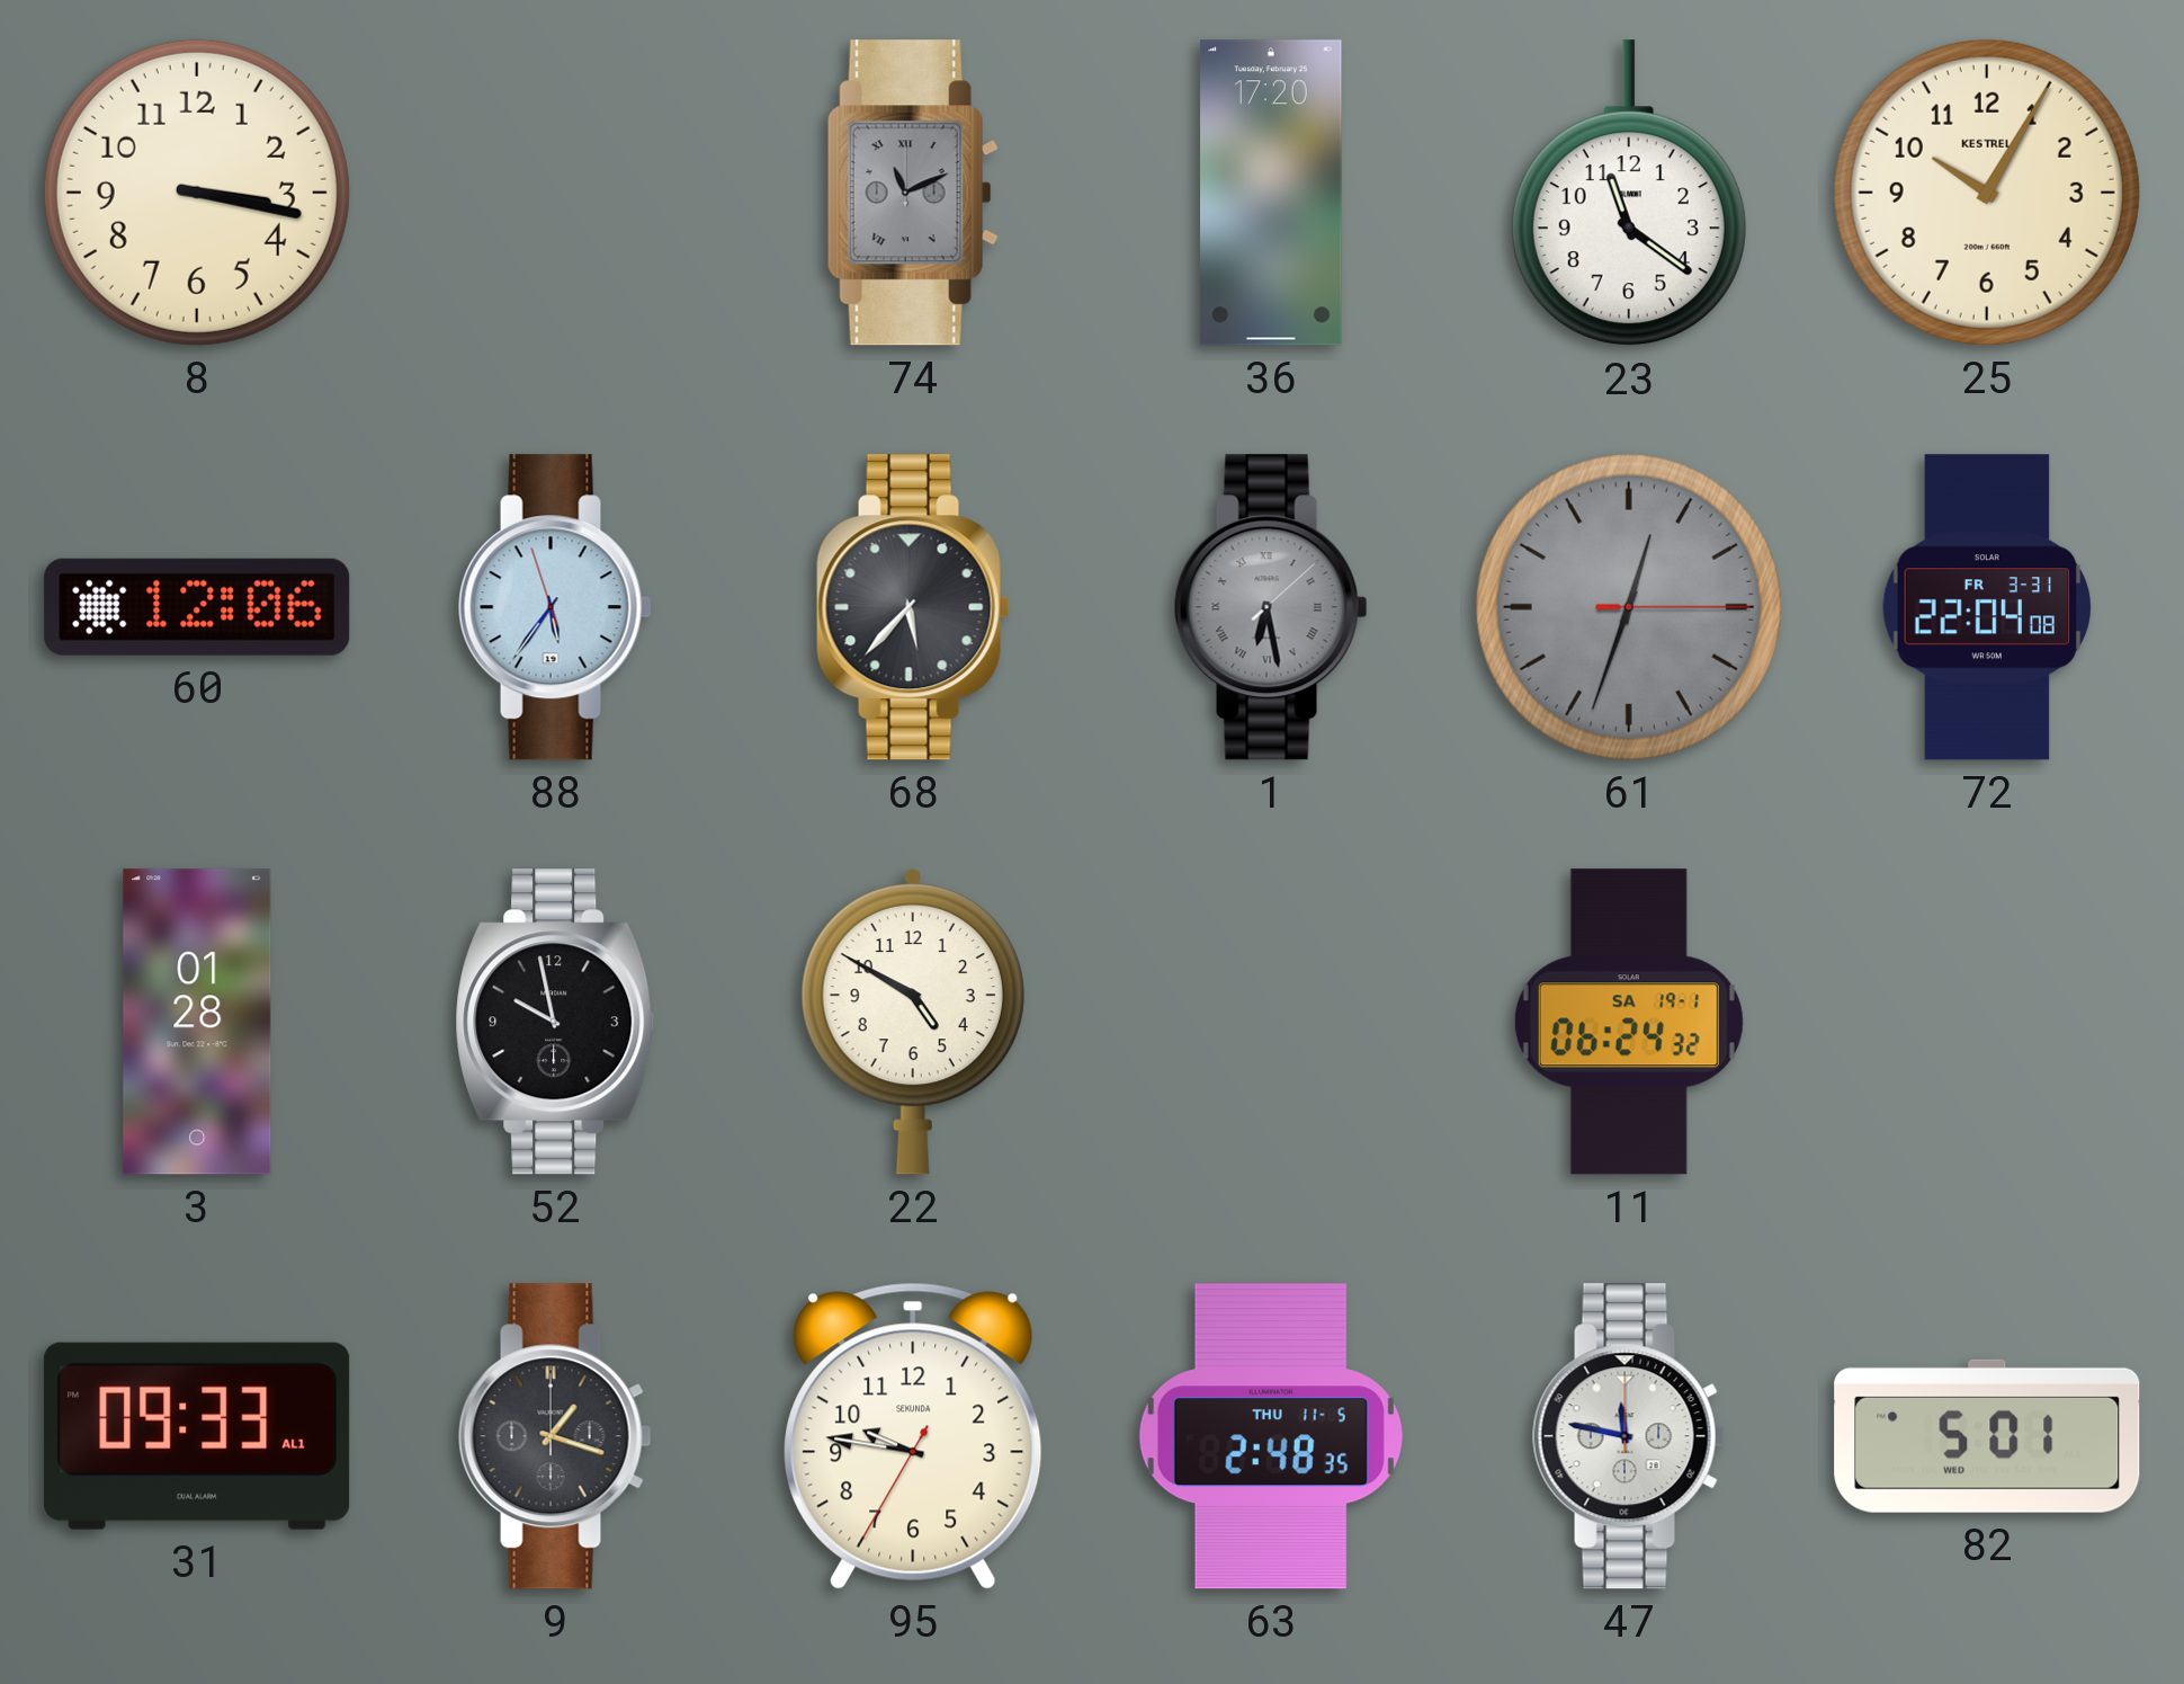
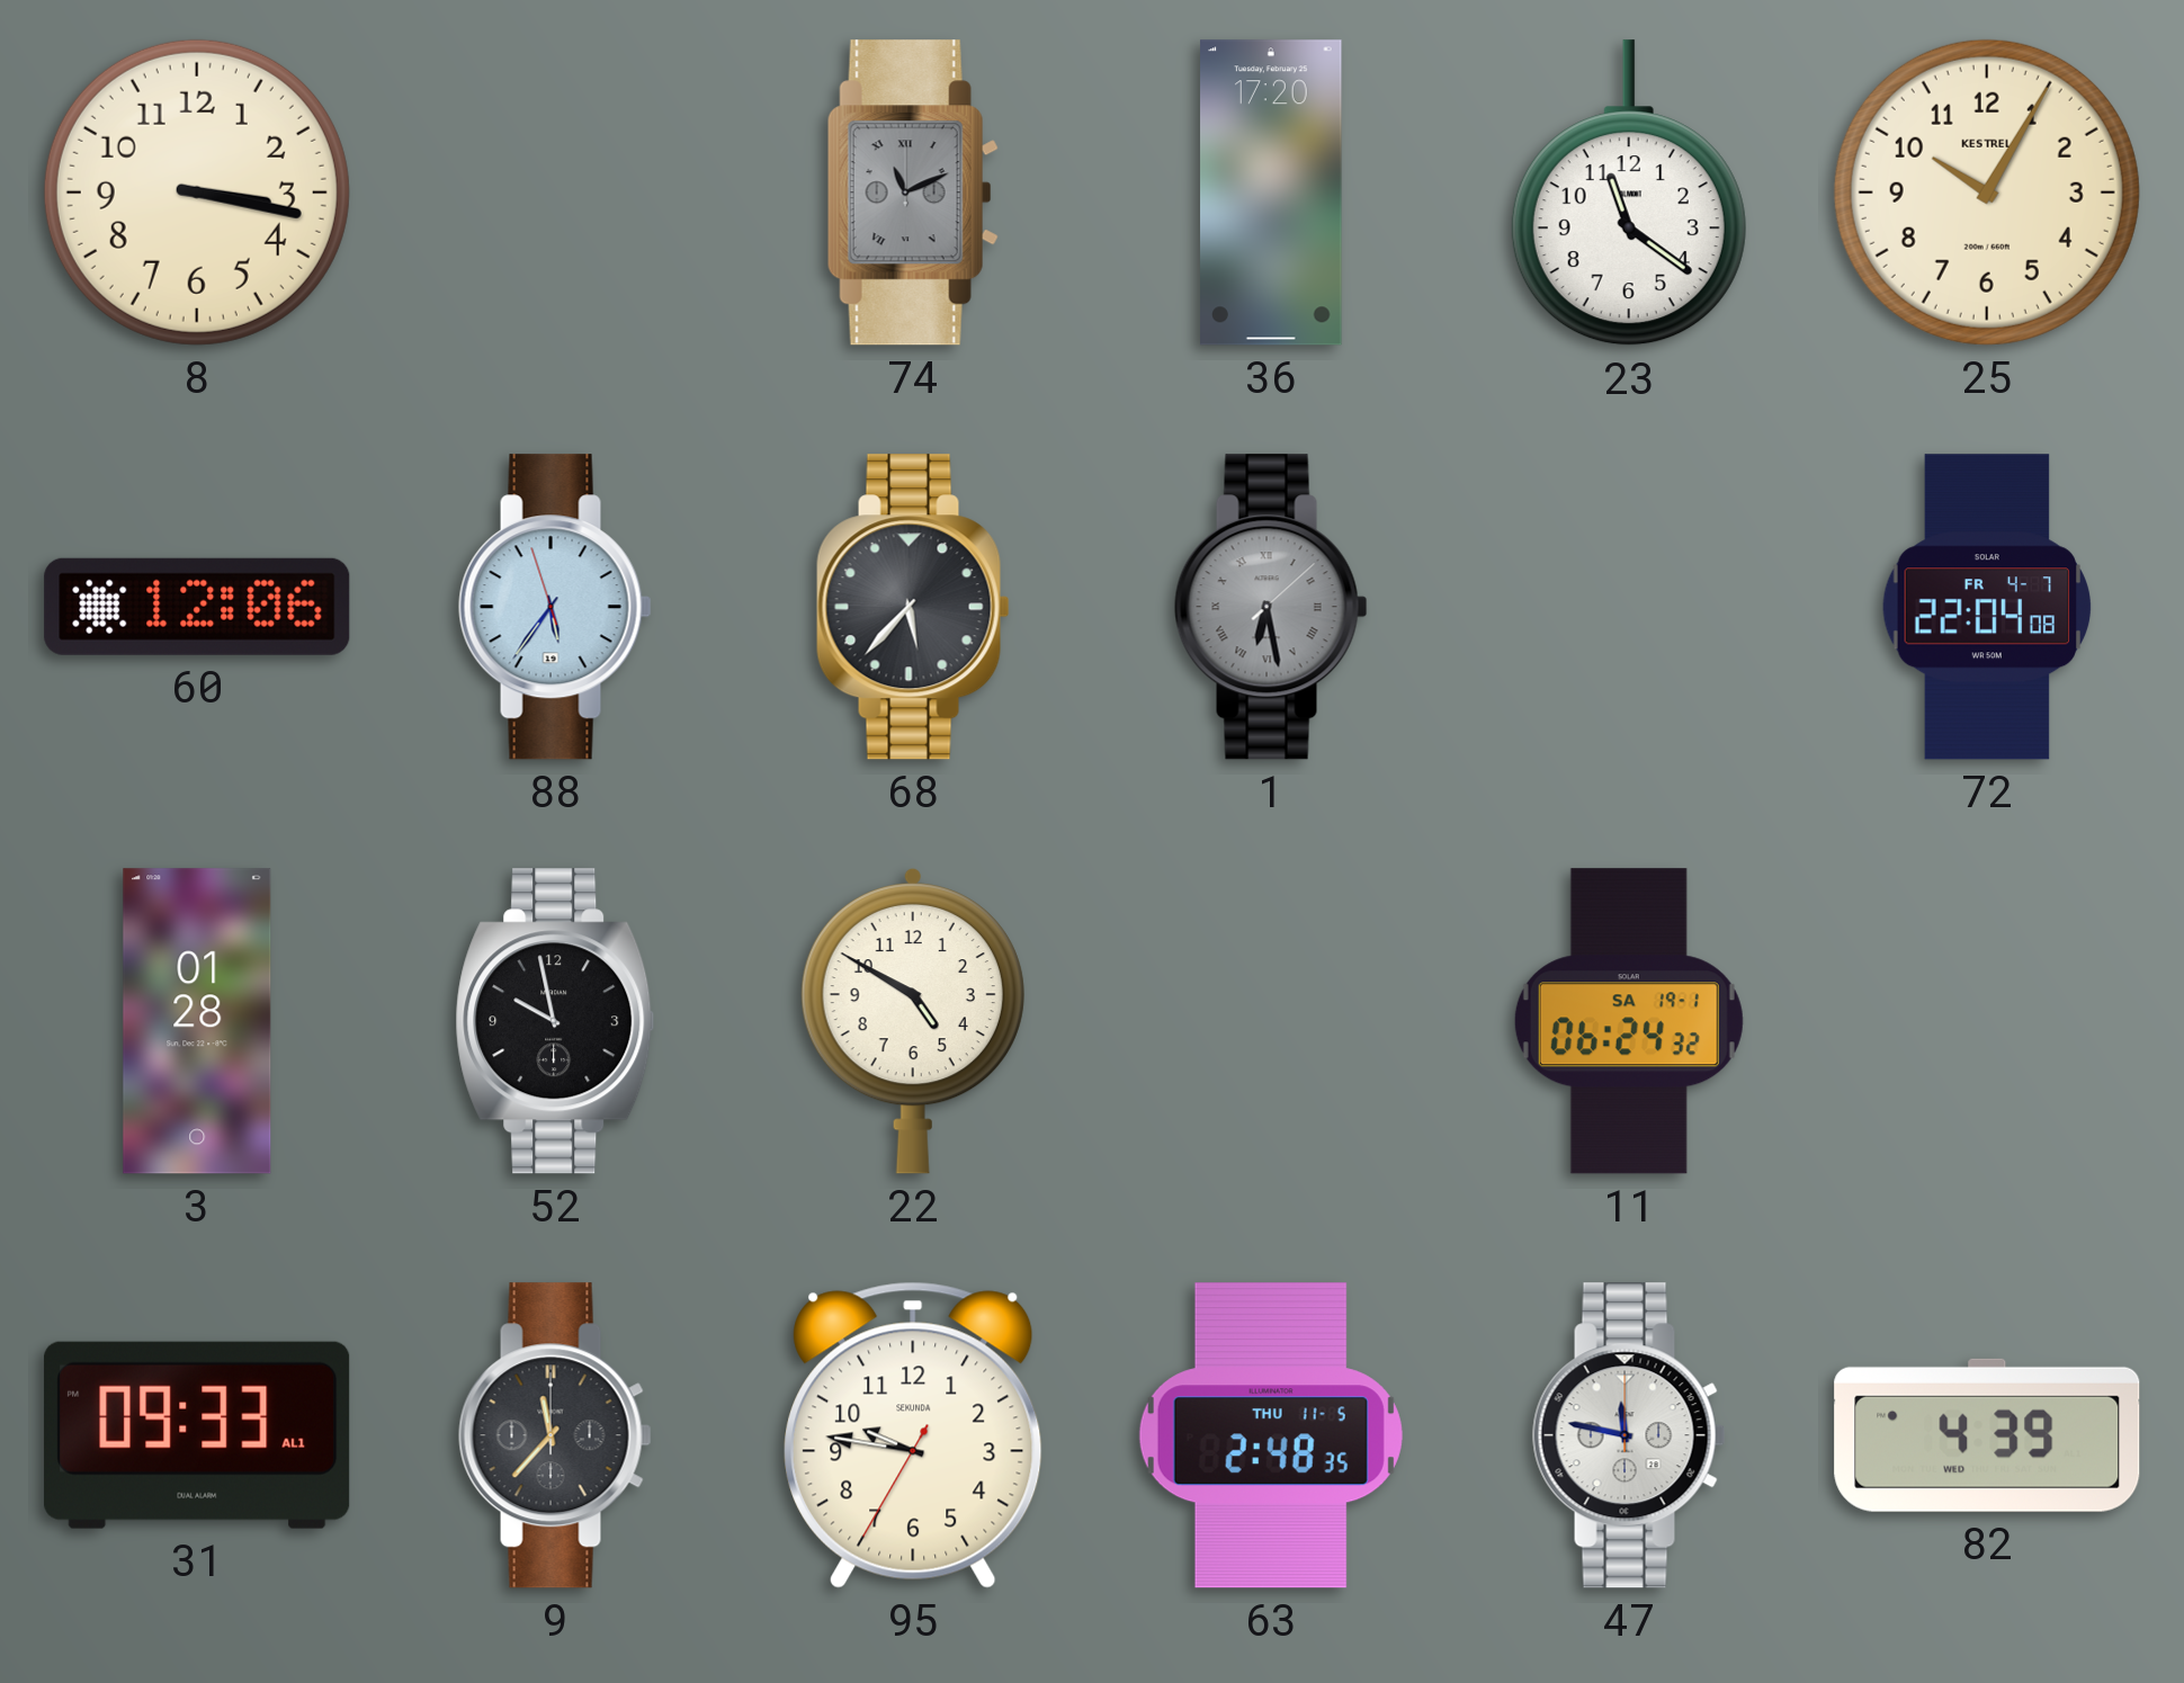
61: 12:33 -> none
72 date: FR 3-31 -> FR 4-7
9: 1:18 -> 11:37
82: 5:01 -> 4:39
